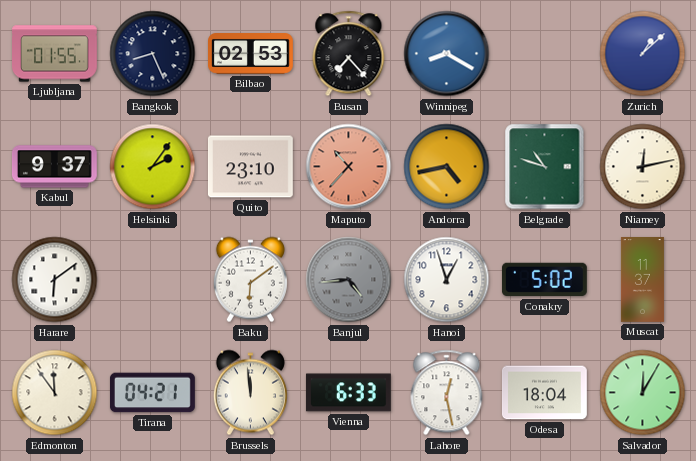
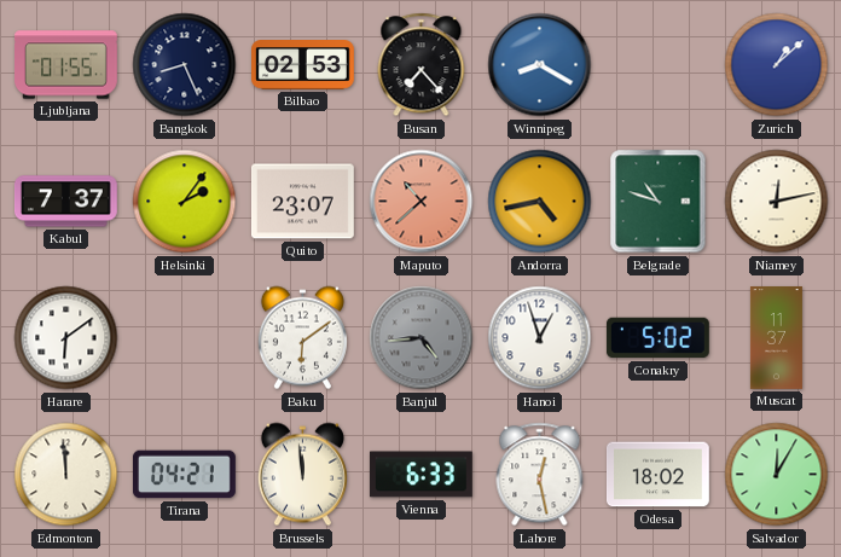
Kabul: 9:37 -> 7:37
Quito: 23:10 -> 23:07
Maputo: 10:37 -> 10:38
Edmonton: 11:54 -> 11:59
Odesa: 18:04 -> 18:02
